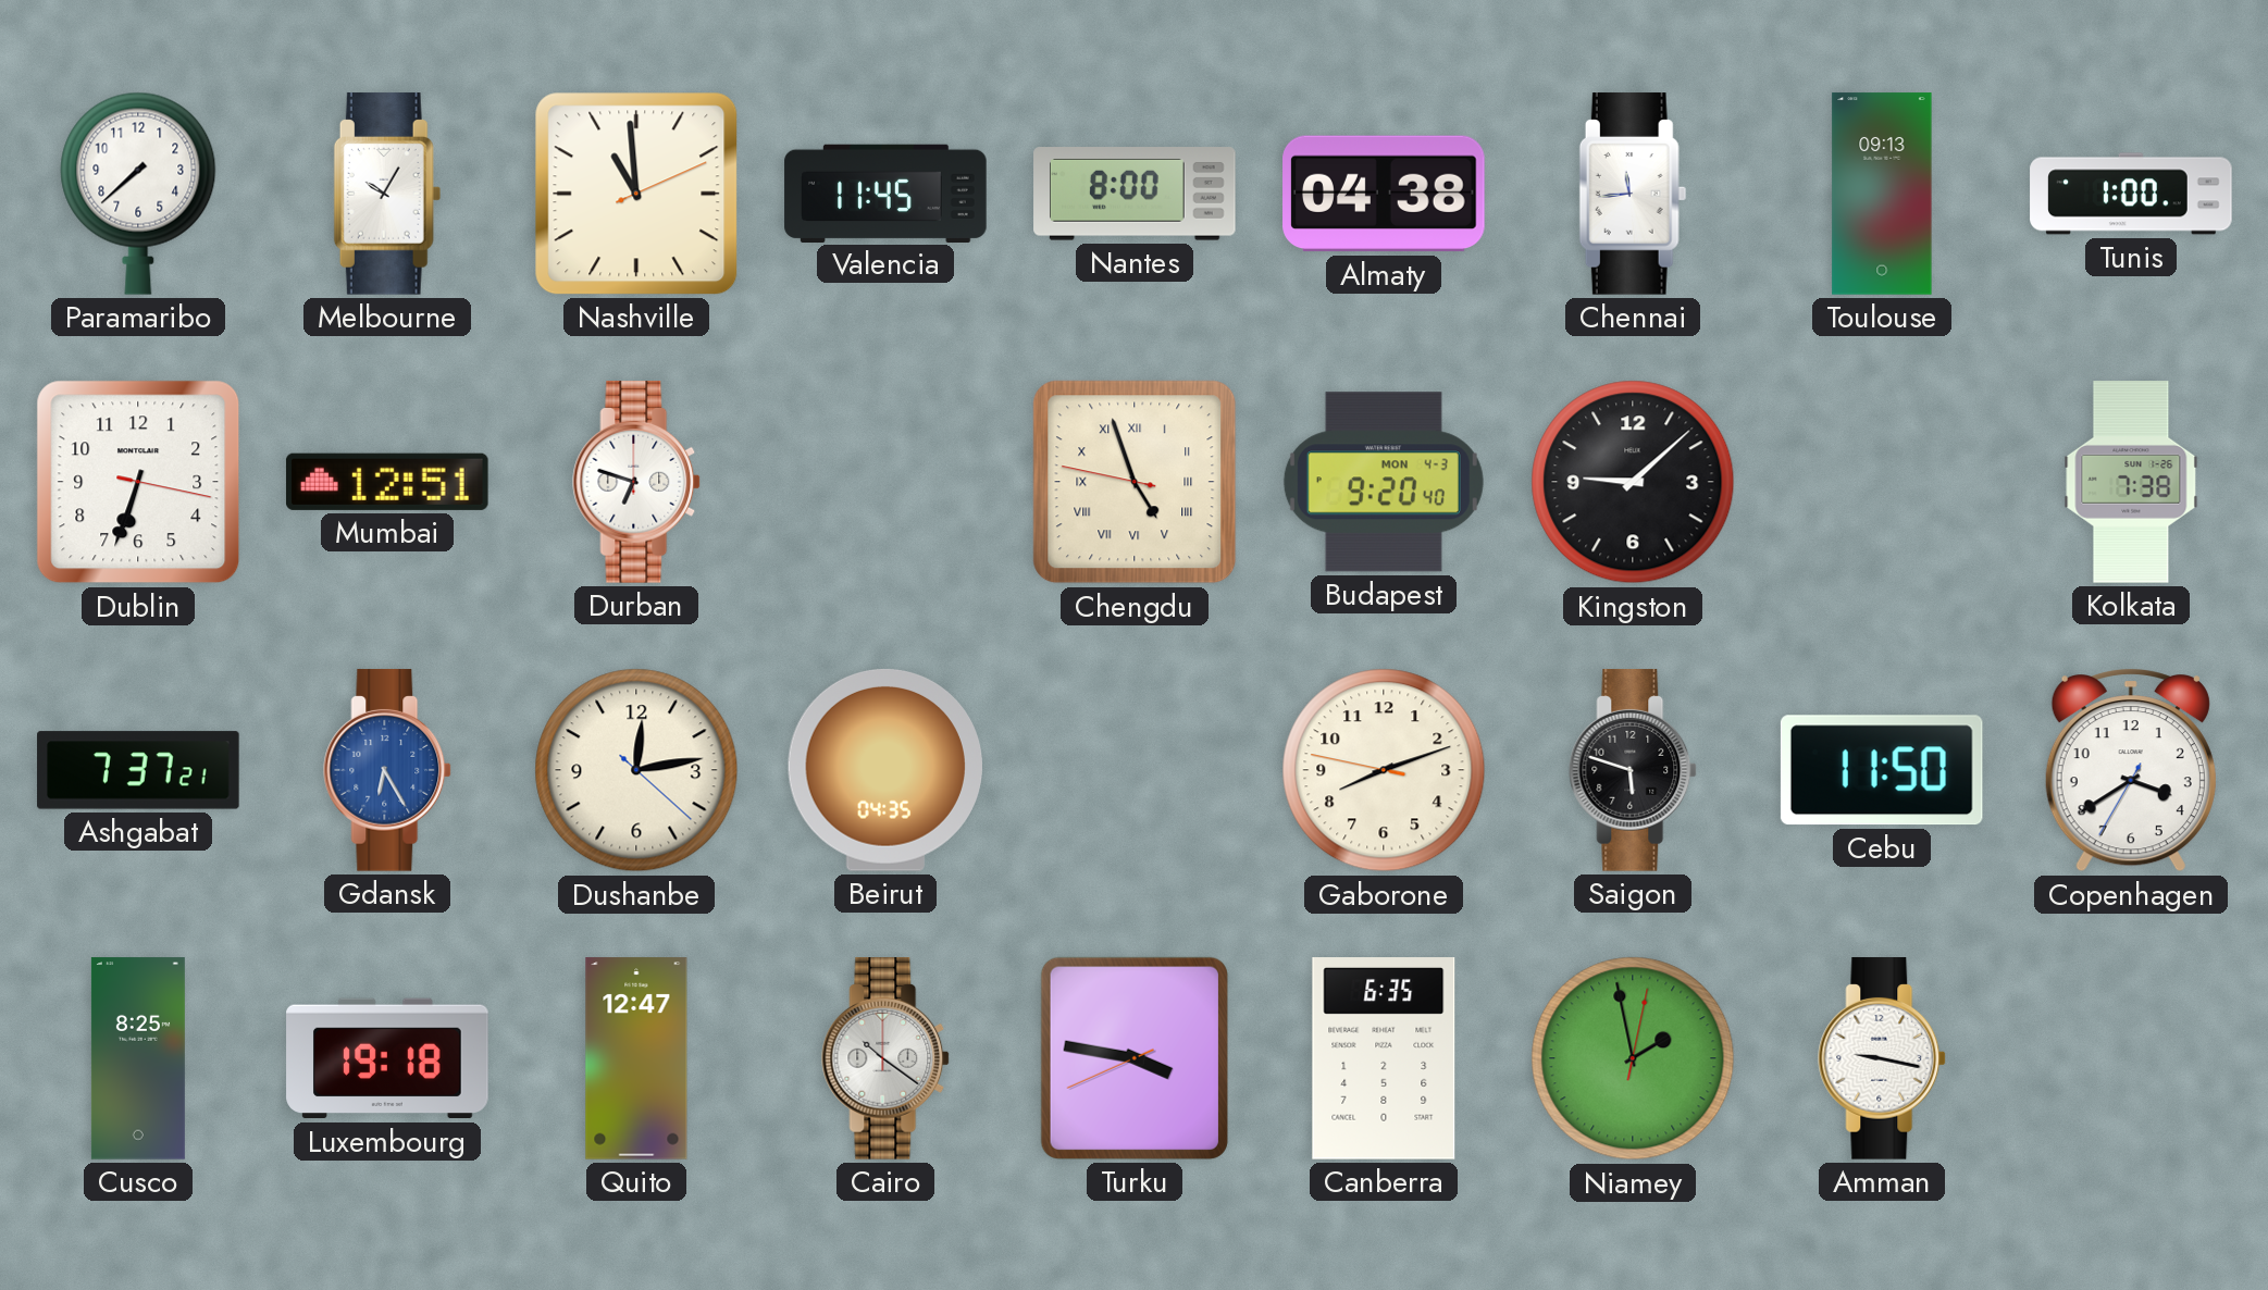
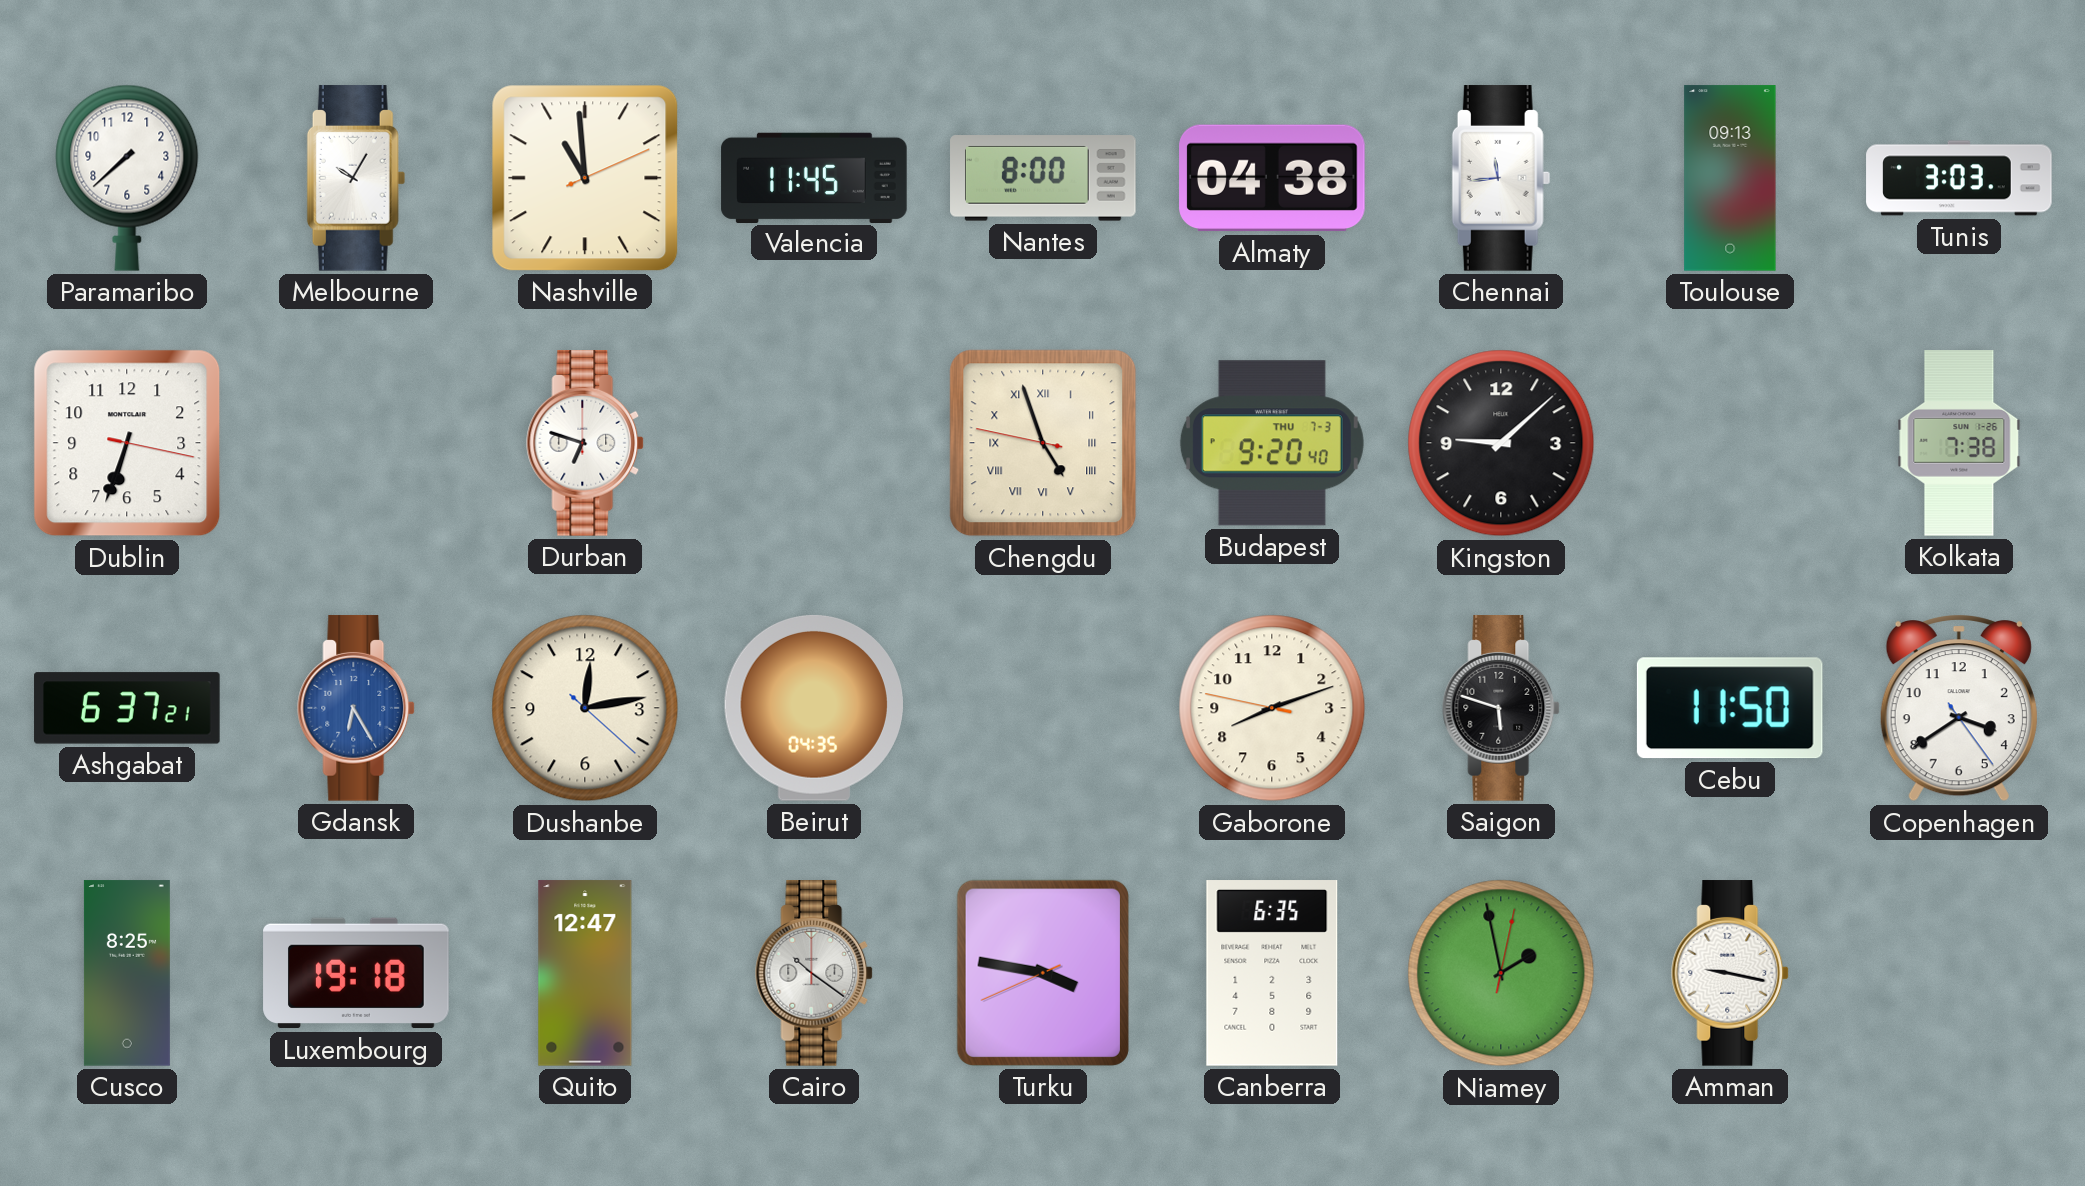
Tunis: 1:00 -> 3:03
Mumbai: 12:51 -> none
Budapest date: MON 4-3 -> THU 7-3
Ashgabat: 7:37 -> 6:37
Copenhagen: 3:39:35 -> 3:39:24
